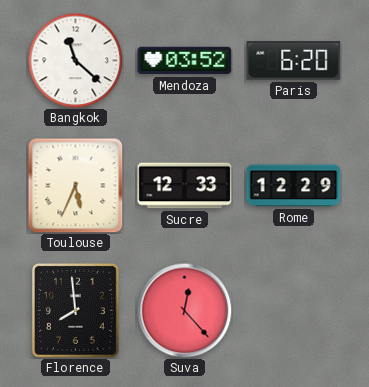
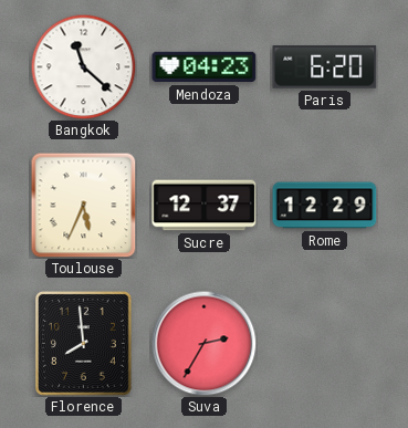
Mendoza: 03:52 -> 04:23
Sucre: 12:33 -> 12:37
Suva: 12:23 -> 2:35
